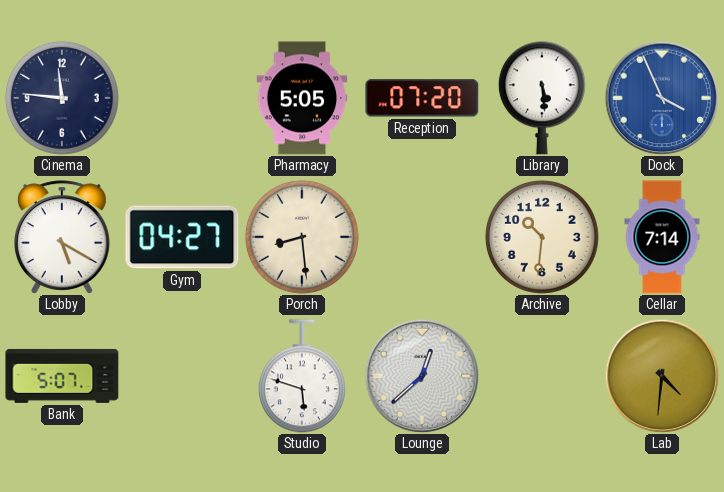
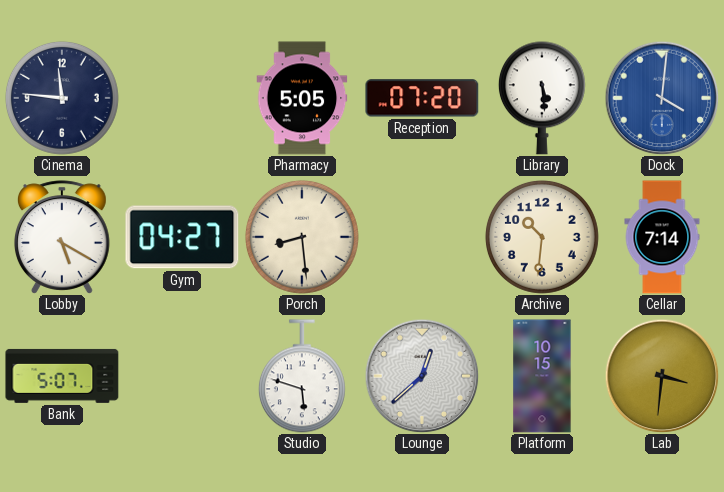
Dock: 3:56 -> 4:01
Platform: none -> 10:15
Lab: 4:31 -> 3:31
